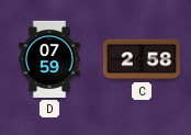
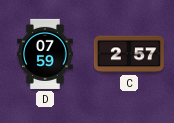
C: 2:58 -> 2:57
